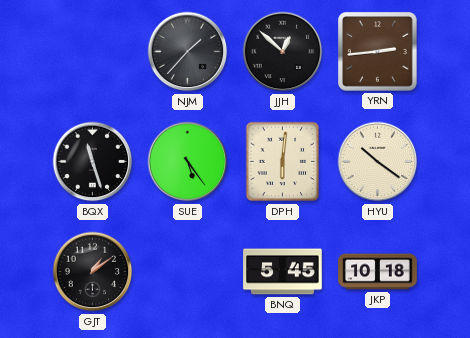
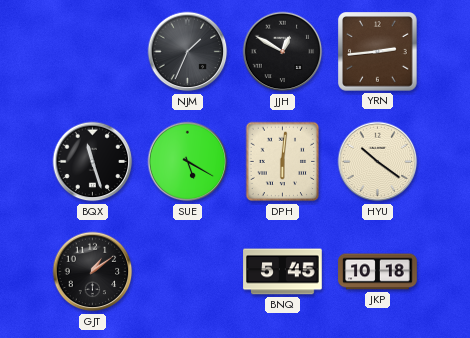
NJM: 1:37 -> 1:34
JJH: 12:52 -> 12:50
SUE: 5:24 -> 5:20
